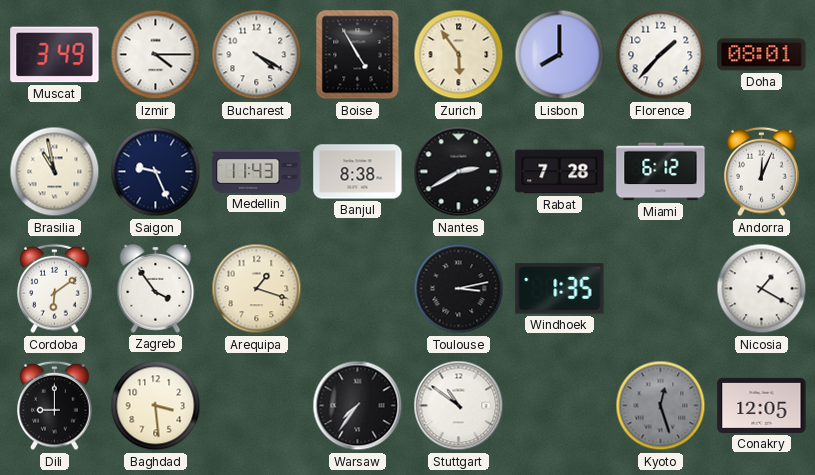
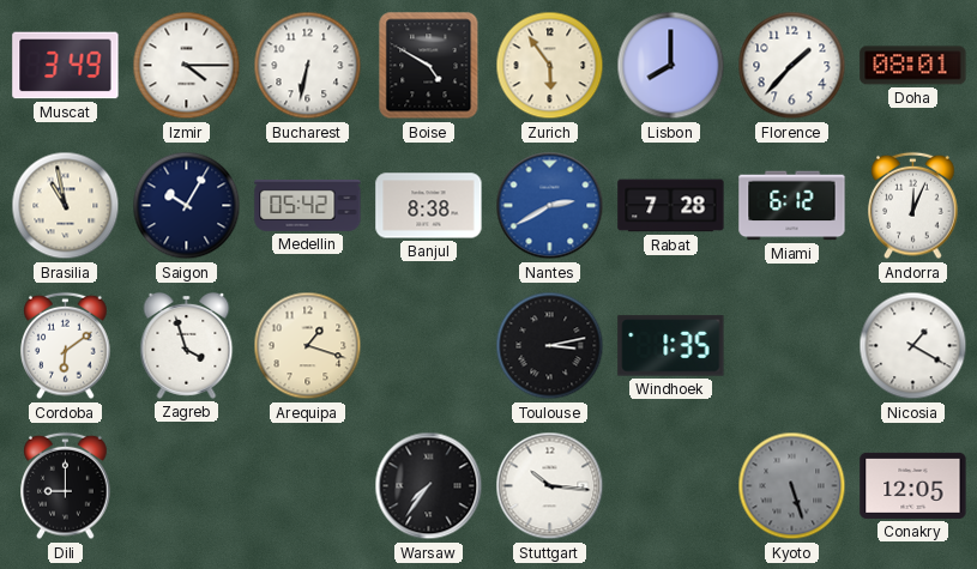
Bucharest: 4:20 -> 6:32
Boise: 4:55 -> 4:50
Saigon: 9:26 -> 10:05
Medellin: 11:43 -> 05:42
Nantes dial: black -> blue
Zagreb: 3:54 -> 3:57
Baghdad: 3:29 -> none
Stuttgart: 10:51 -> 10:16
Kyoto: 12:27 -> 5:27
